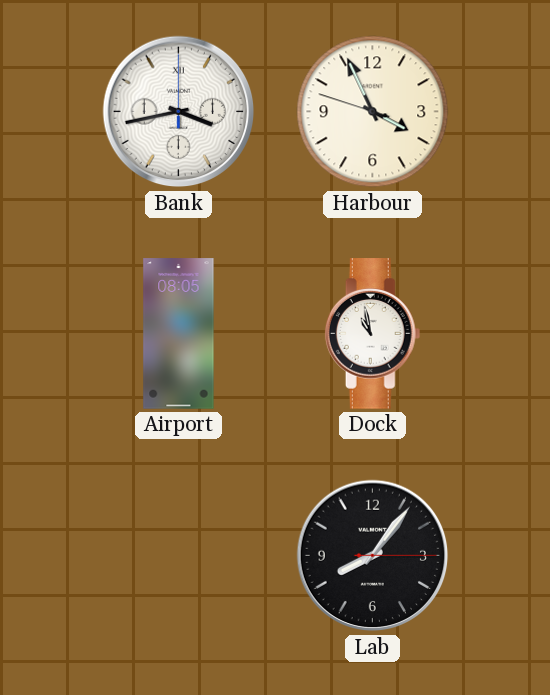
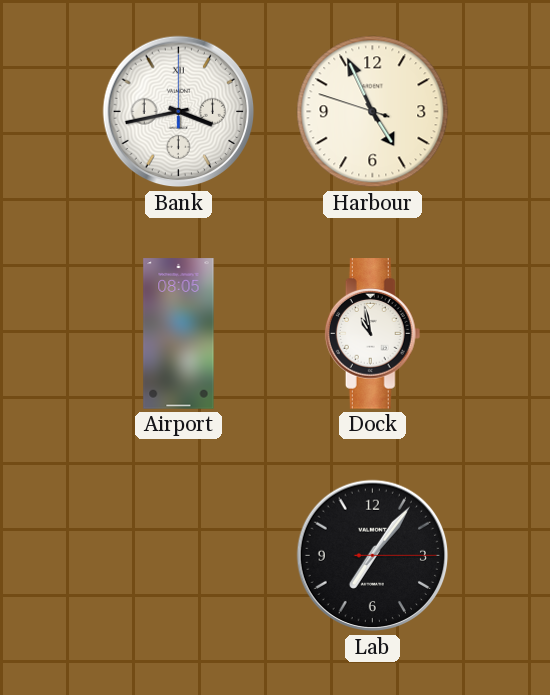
Harbour: 3:55 -> 4:55
Lab: 8:06 -> 7:06
